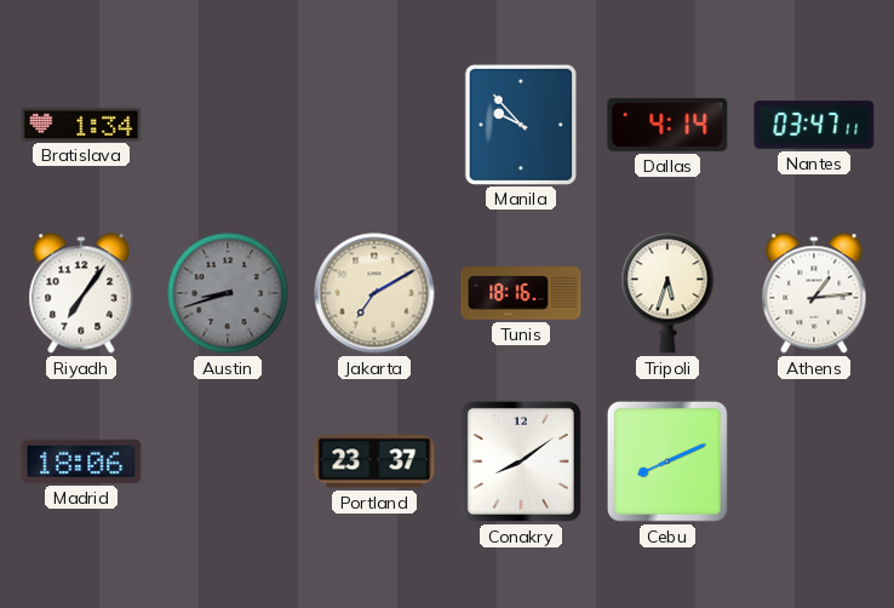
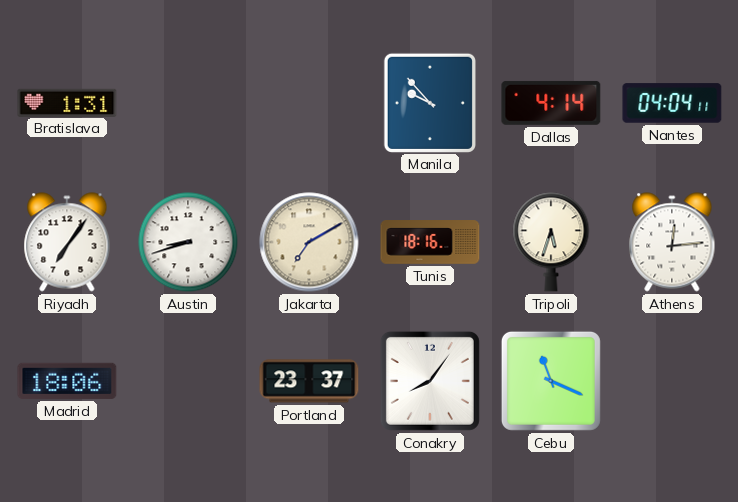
Bratislava: 1:34 -> 1:31
Nantes: 03:47 -> 04:04
Austin dial: grey -> white
Athens: 1:14 -> 12:14
Conakry: 8:09 -> 8:06
Cebu: 8:11 -> 11:19
